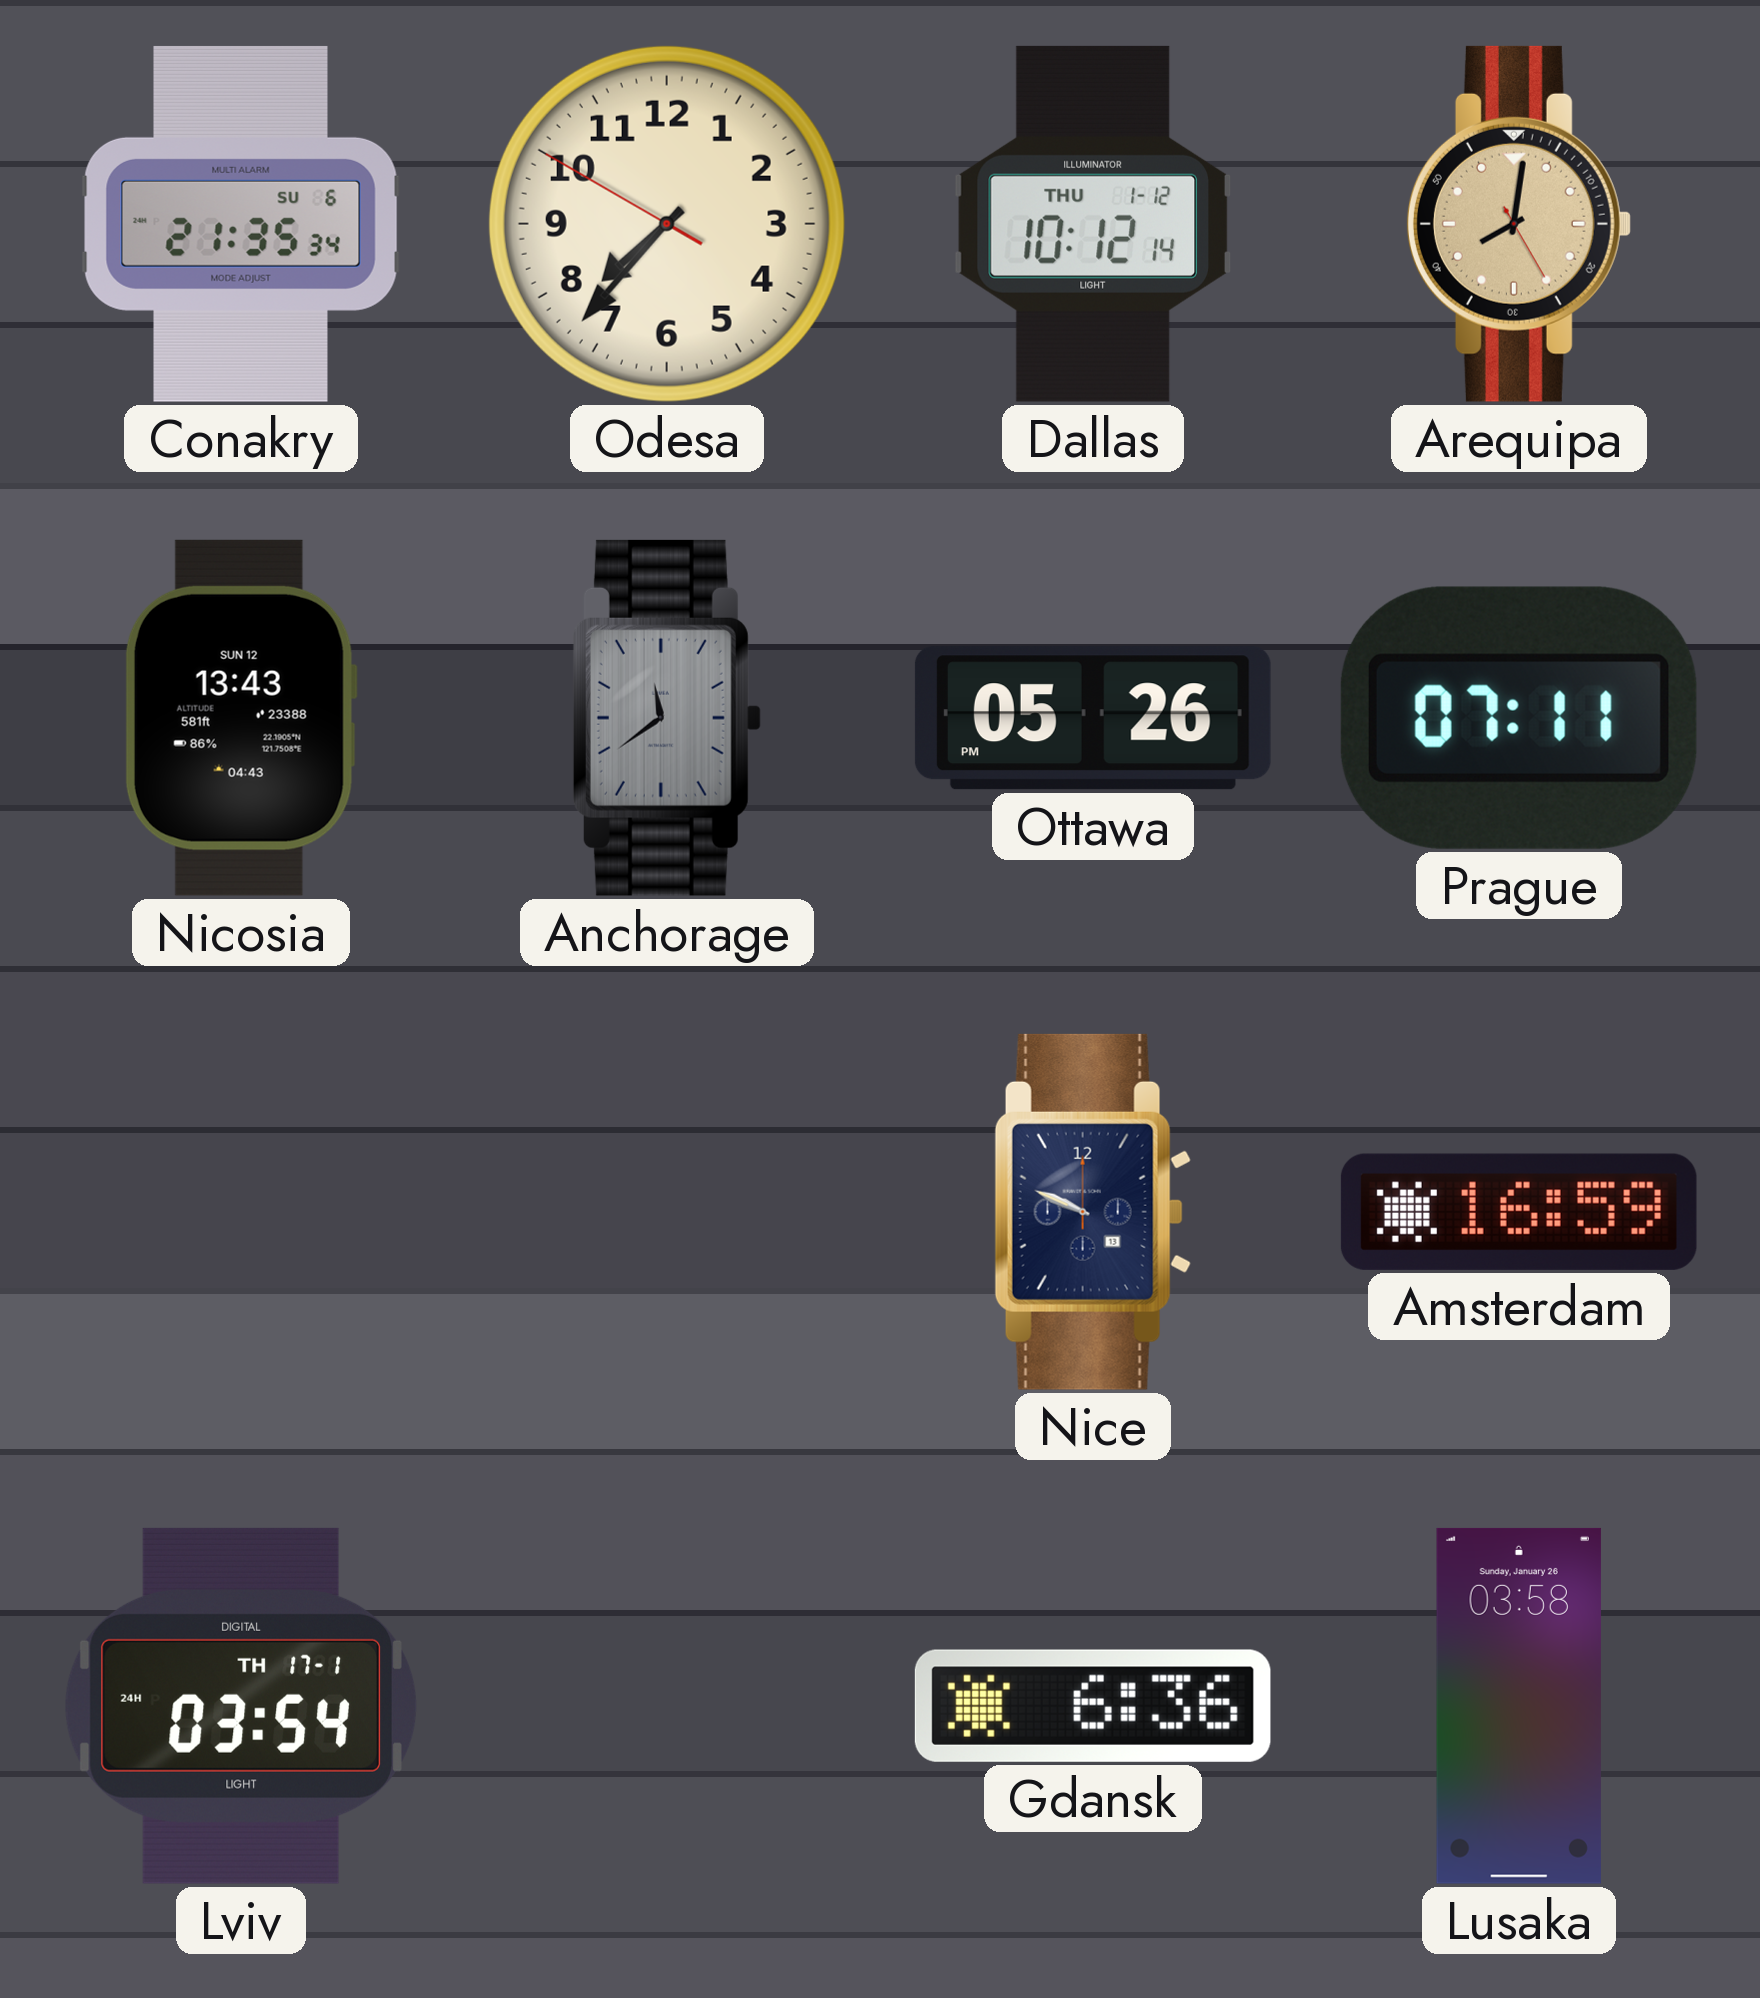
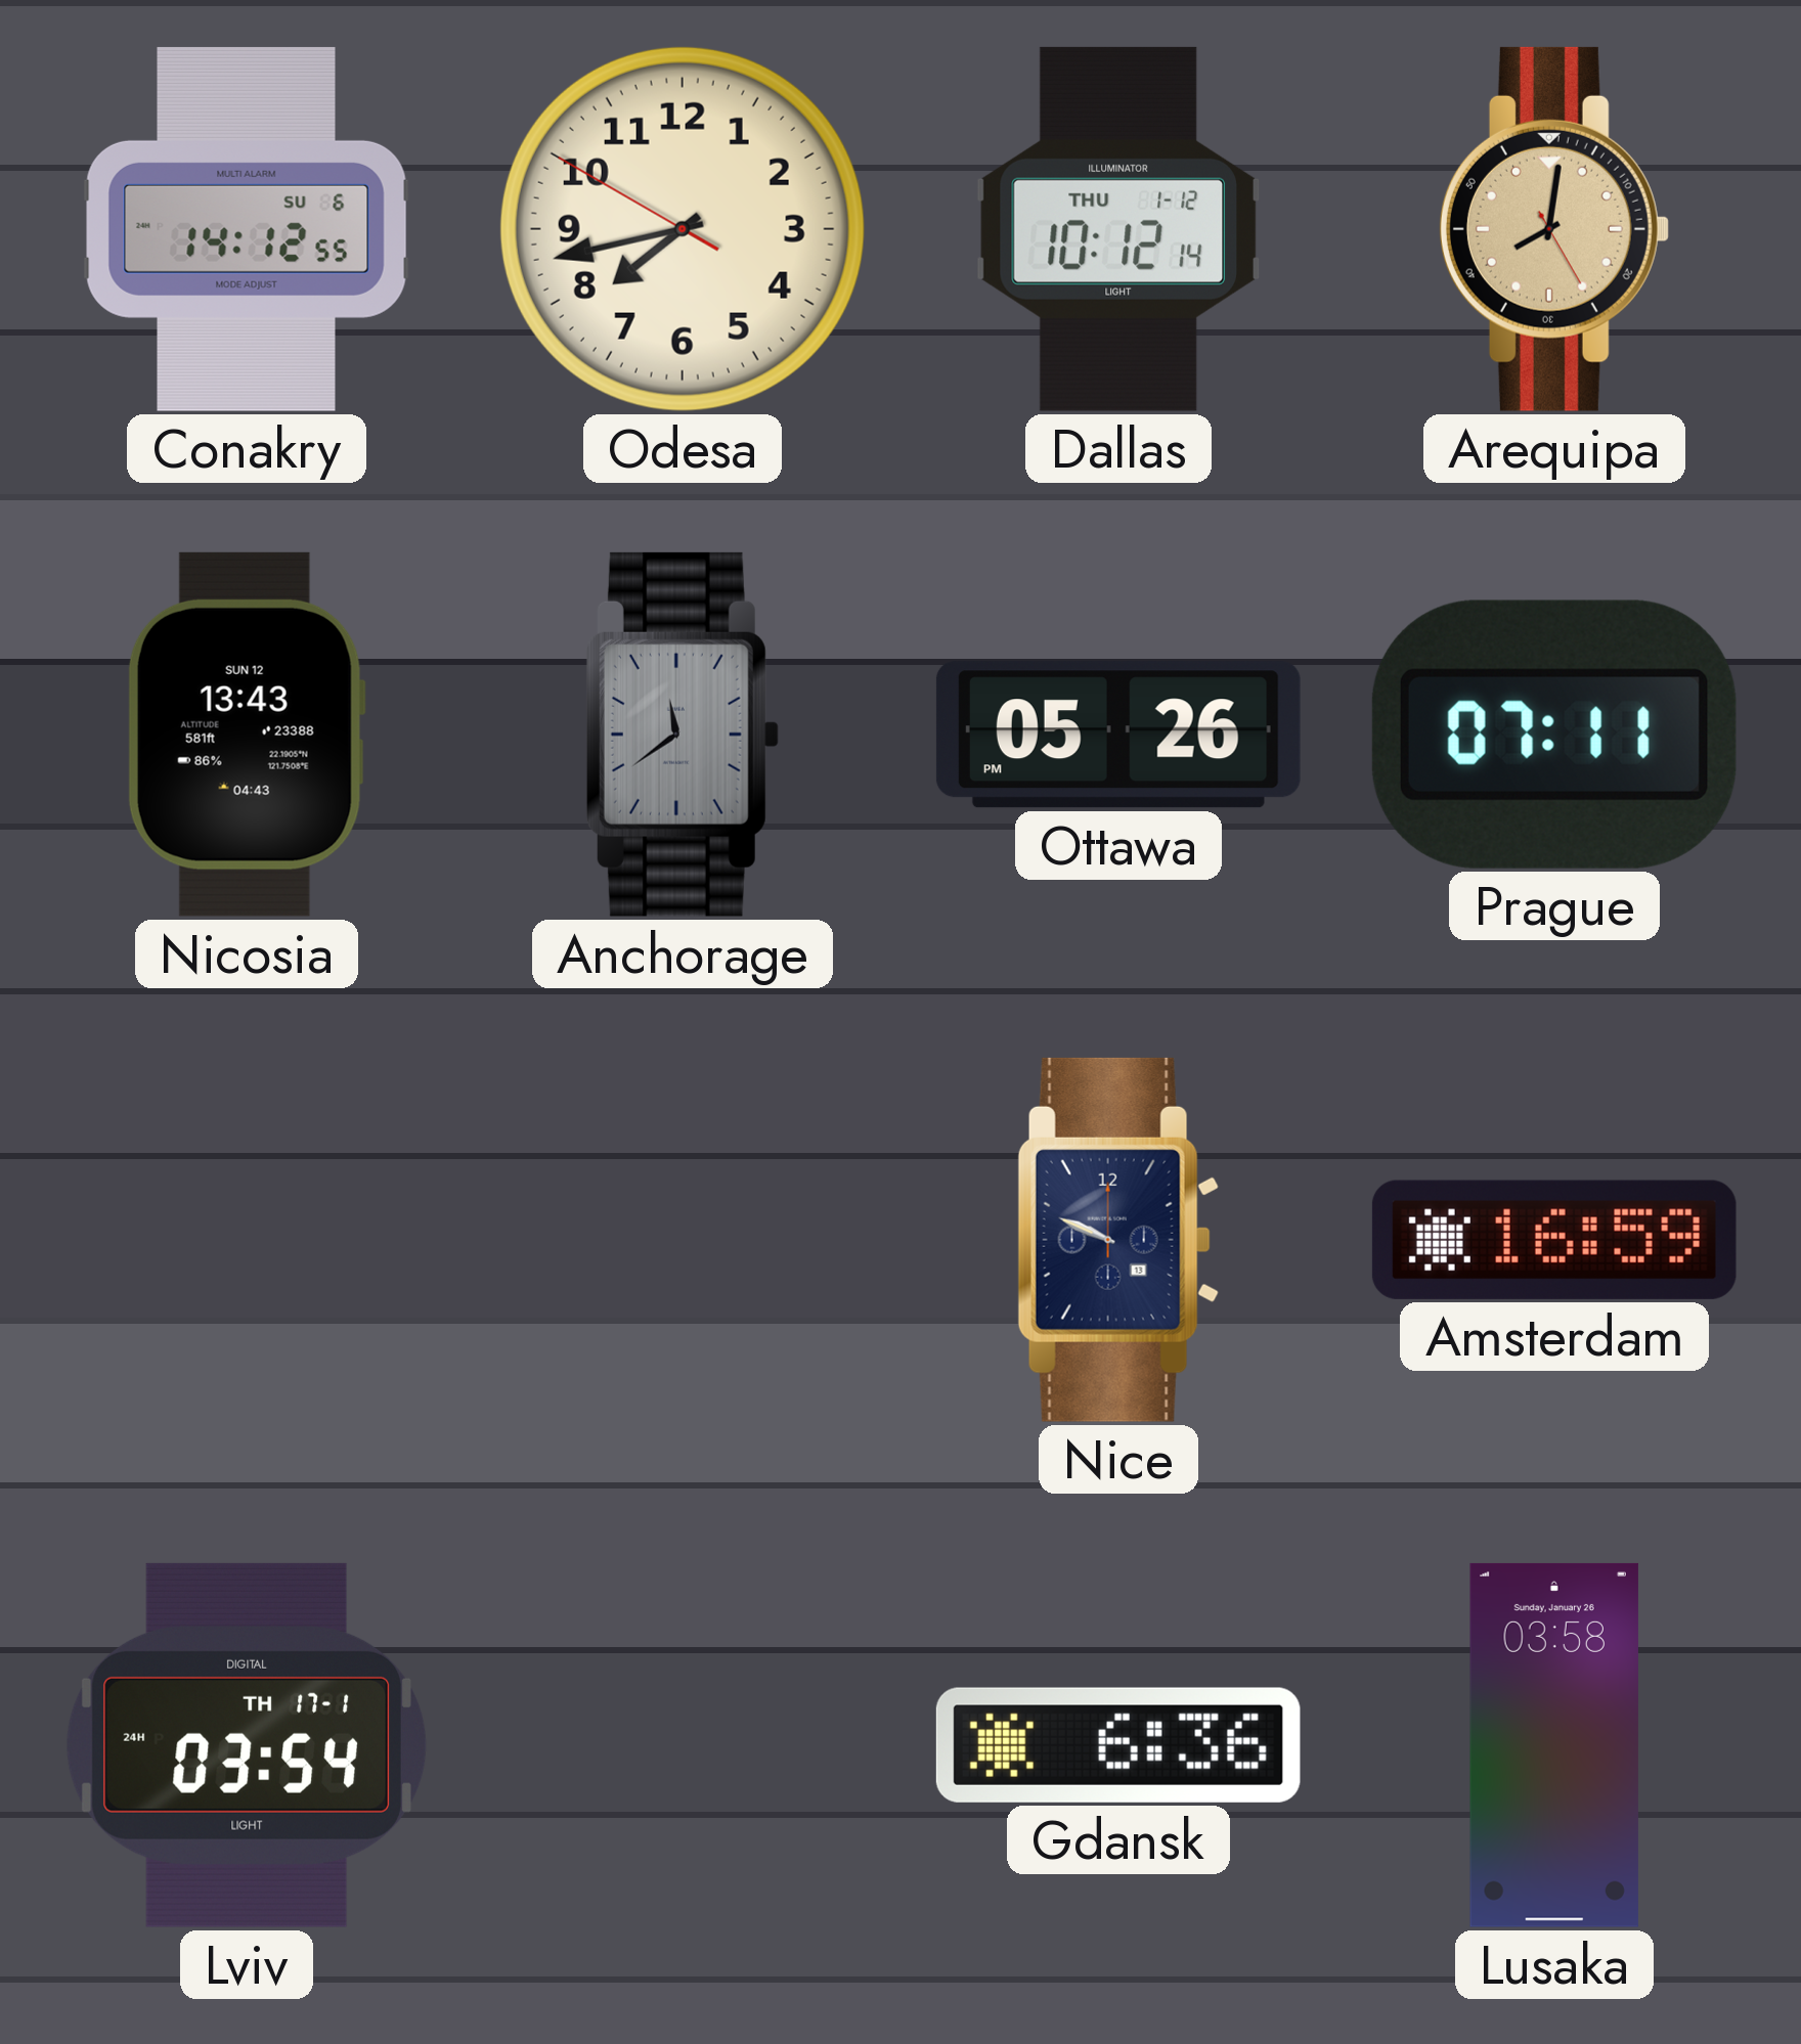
Conakry: 21:35 -> 14:12
Odesa: 7:36 -> 7:42
